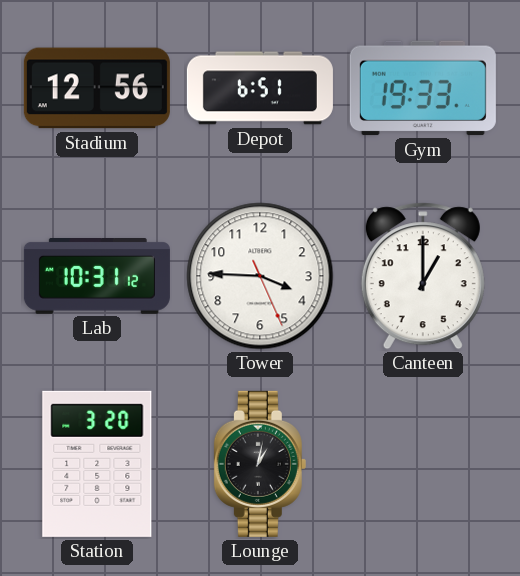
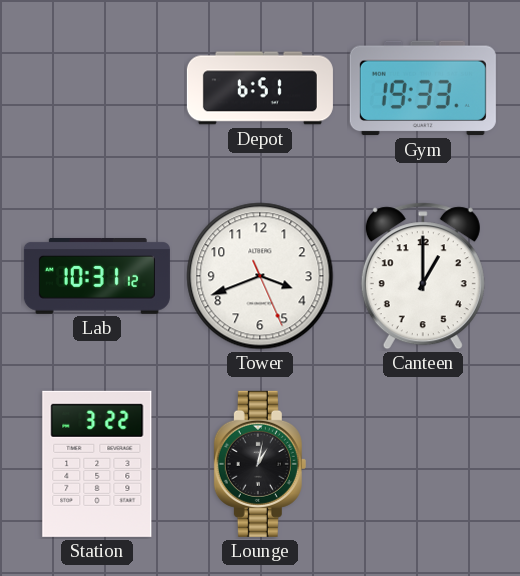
Stadium: 12:56 -> none
Tower: 3:45 -> 3:41
Station: 3:20 -> 3:22
